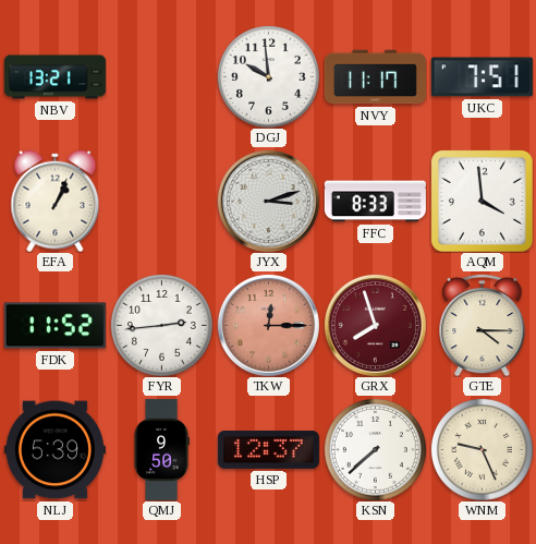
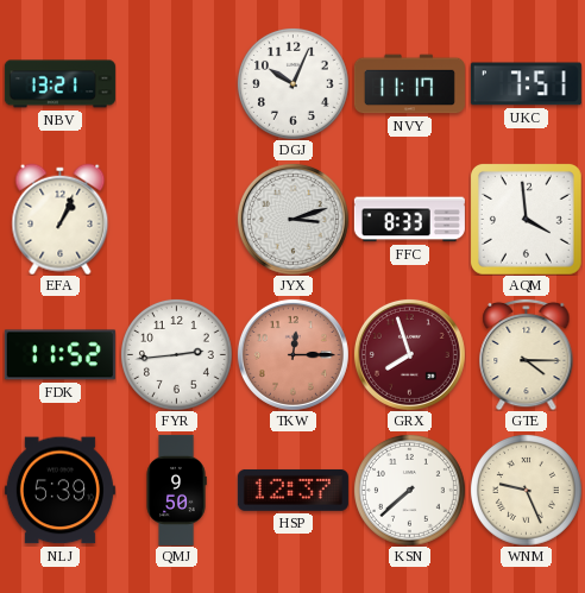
DGJ: 9:59 -> 10:04
